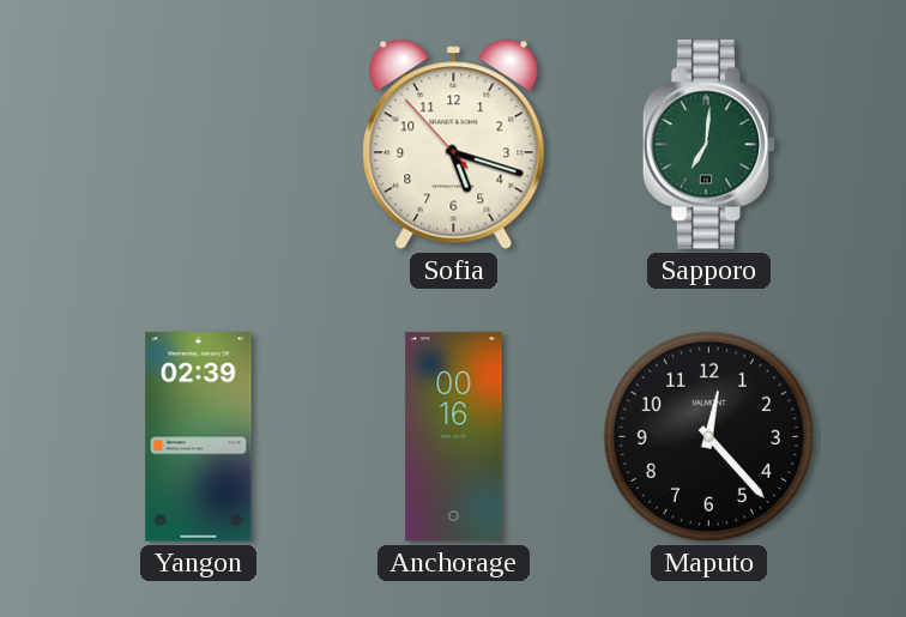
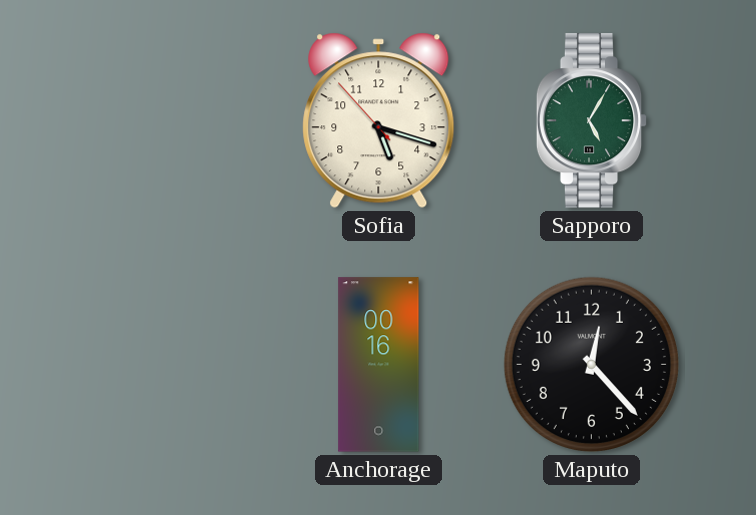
Sapporo: 7:01 -> 5:05
Yangon: 02:39 -> none
